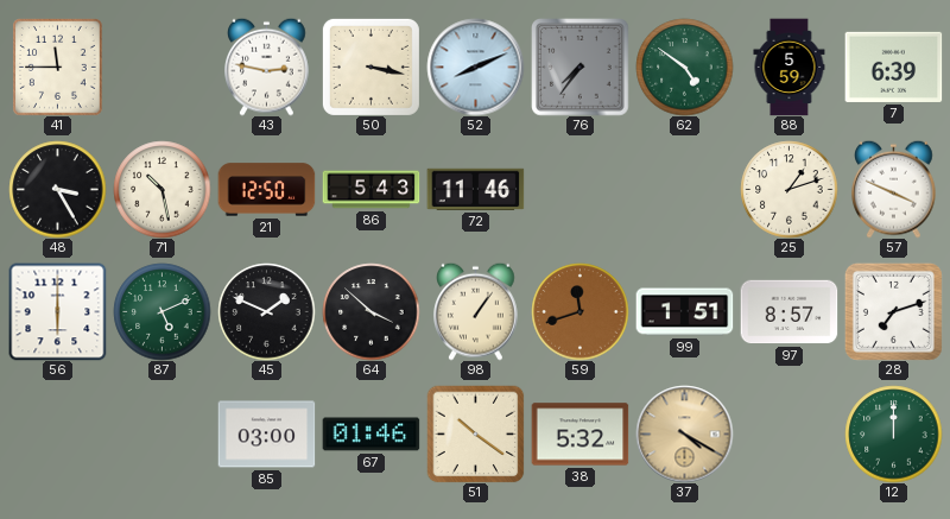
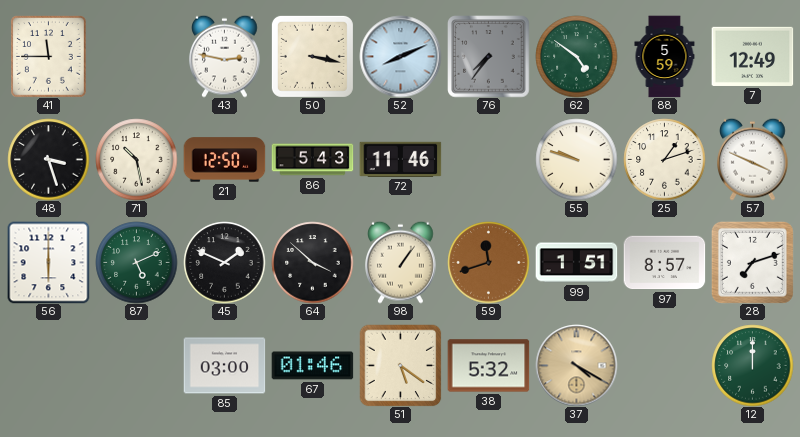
7: 6:39 -> 12:49
48: 3:25 -> 3:27
55: none -> 9:48
51: 10:21 -> 5:21
